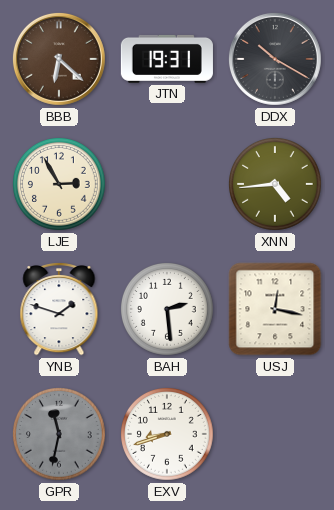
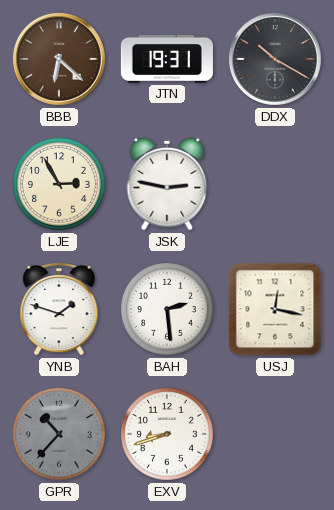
JSK: none -> 2:47
XNN: 4:44 -> none
GPR: 11:32 -> 10:37
